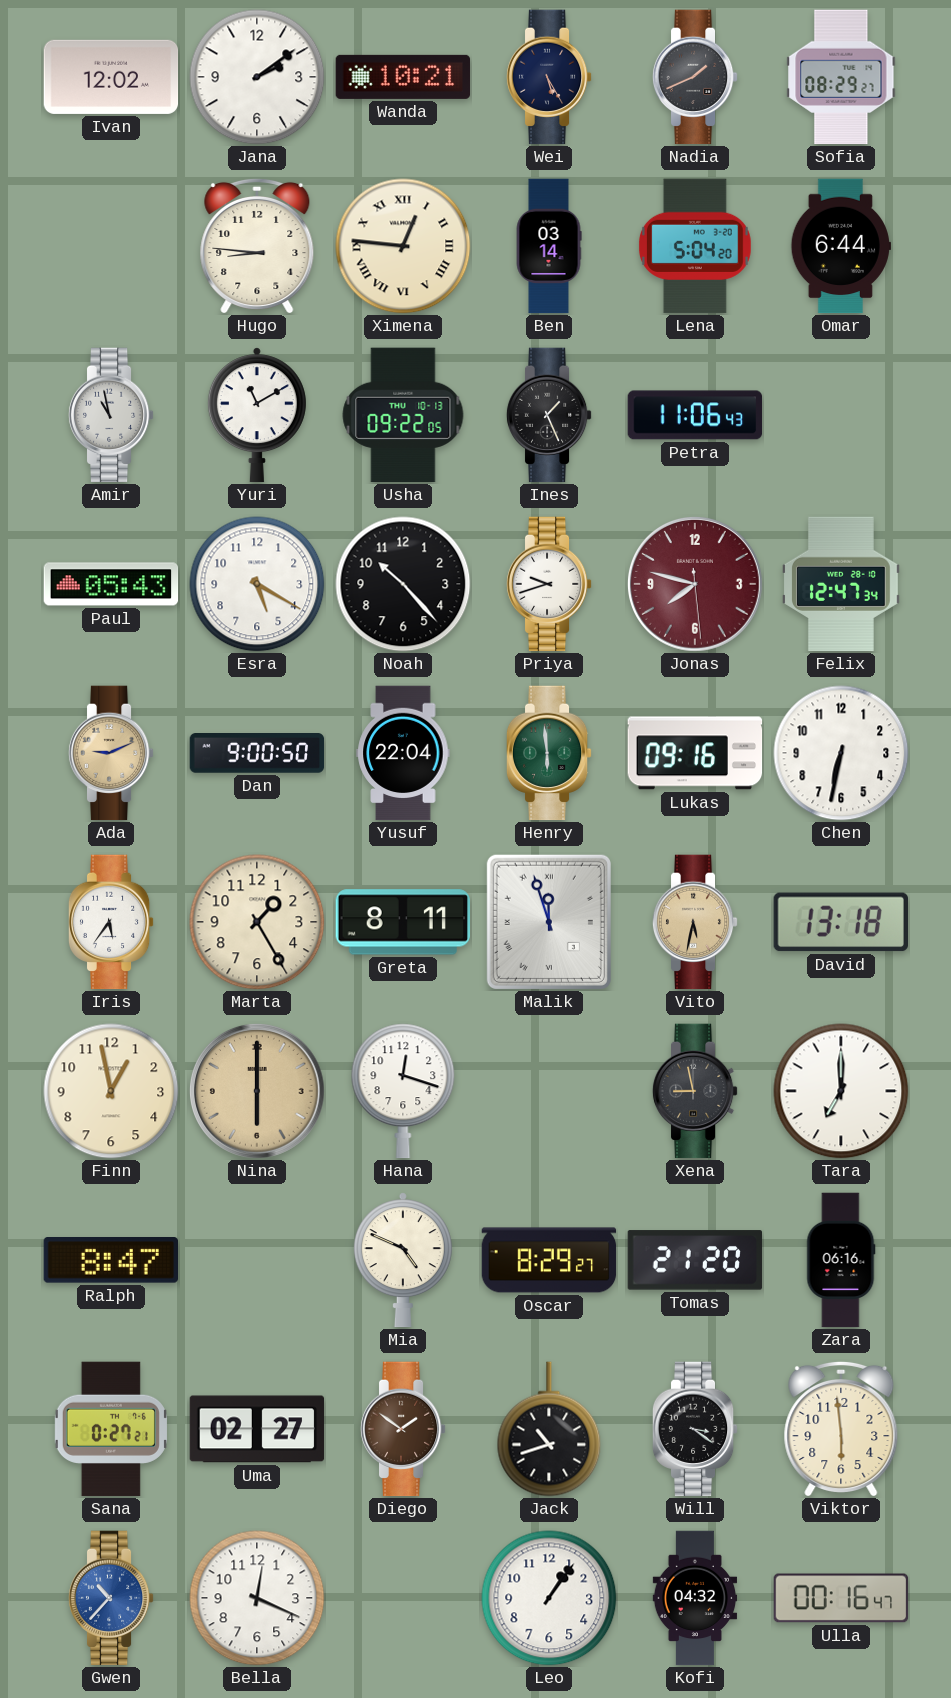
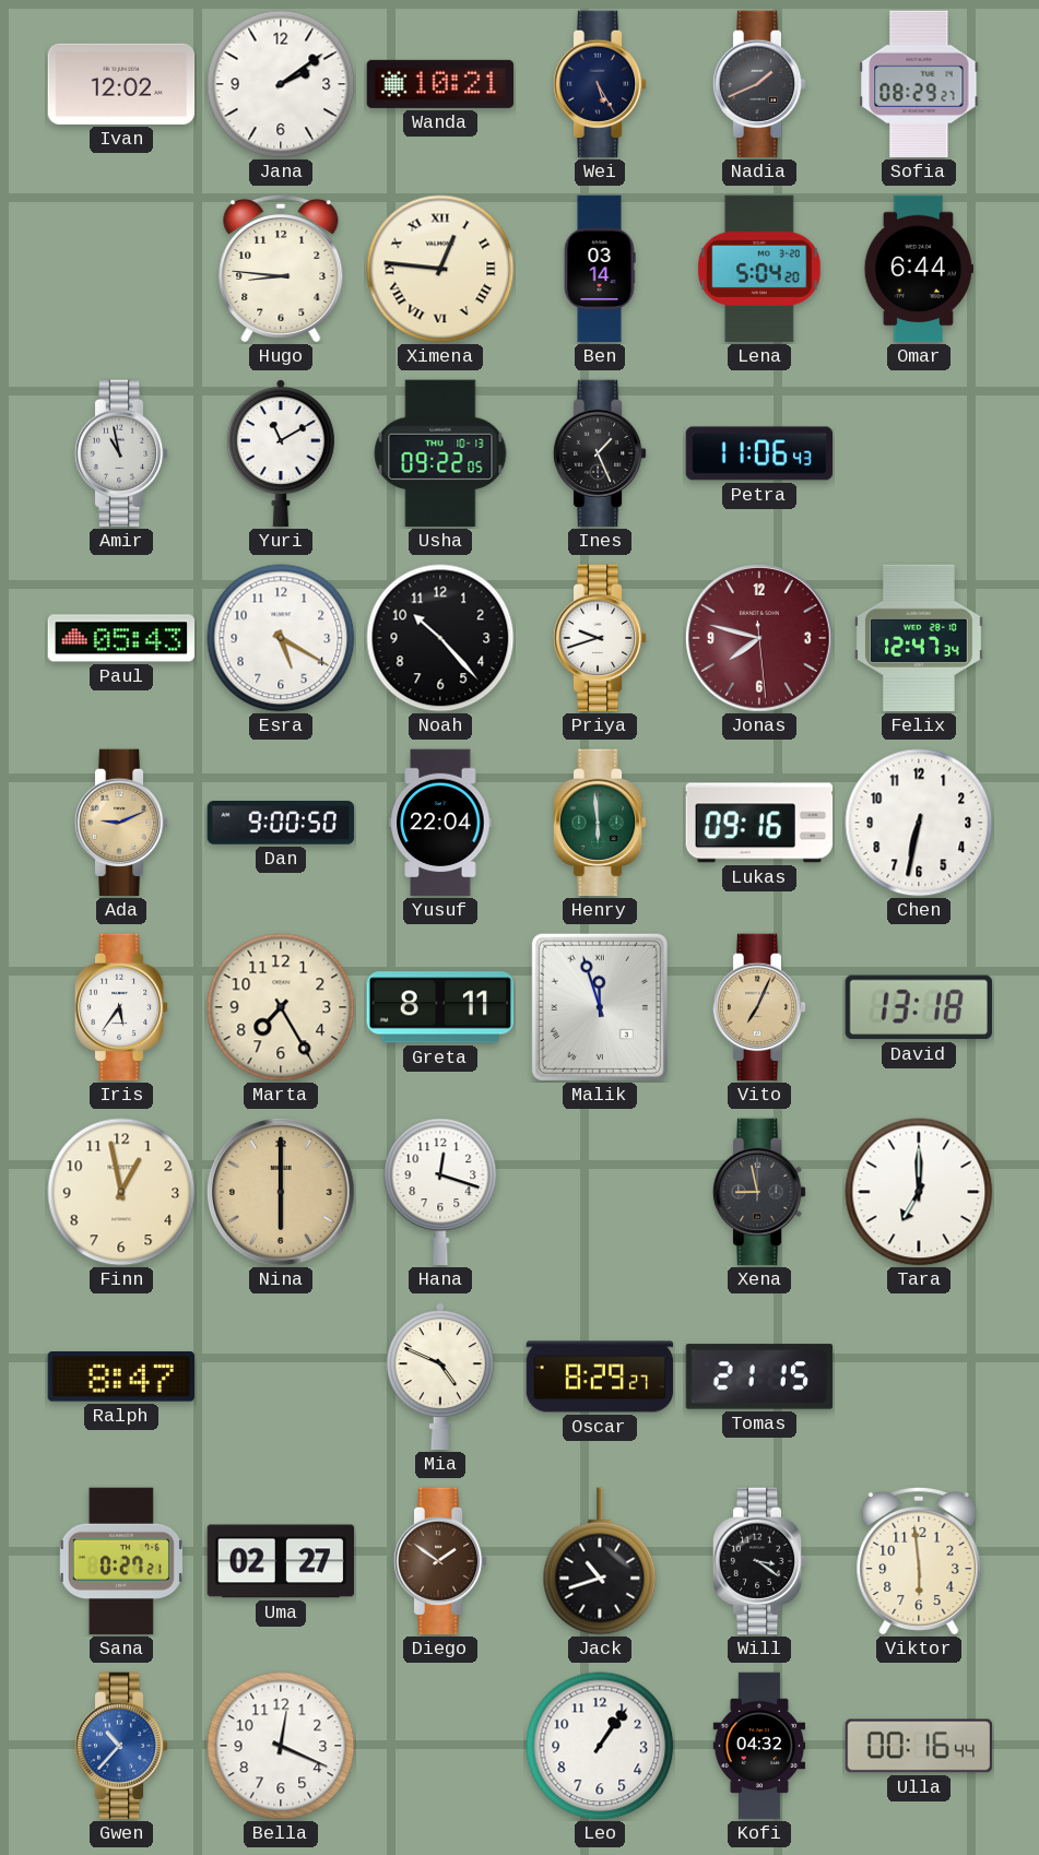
Marta: 1:25 -> 7:25
Vito: 5:32 -> 7:04
Tomas: 21:20 -> 21:15
Zara: 06:16 -> none
Ulla: 00:16:47 -> 00:16:44
